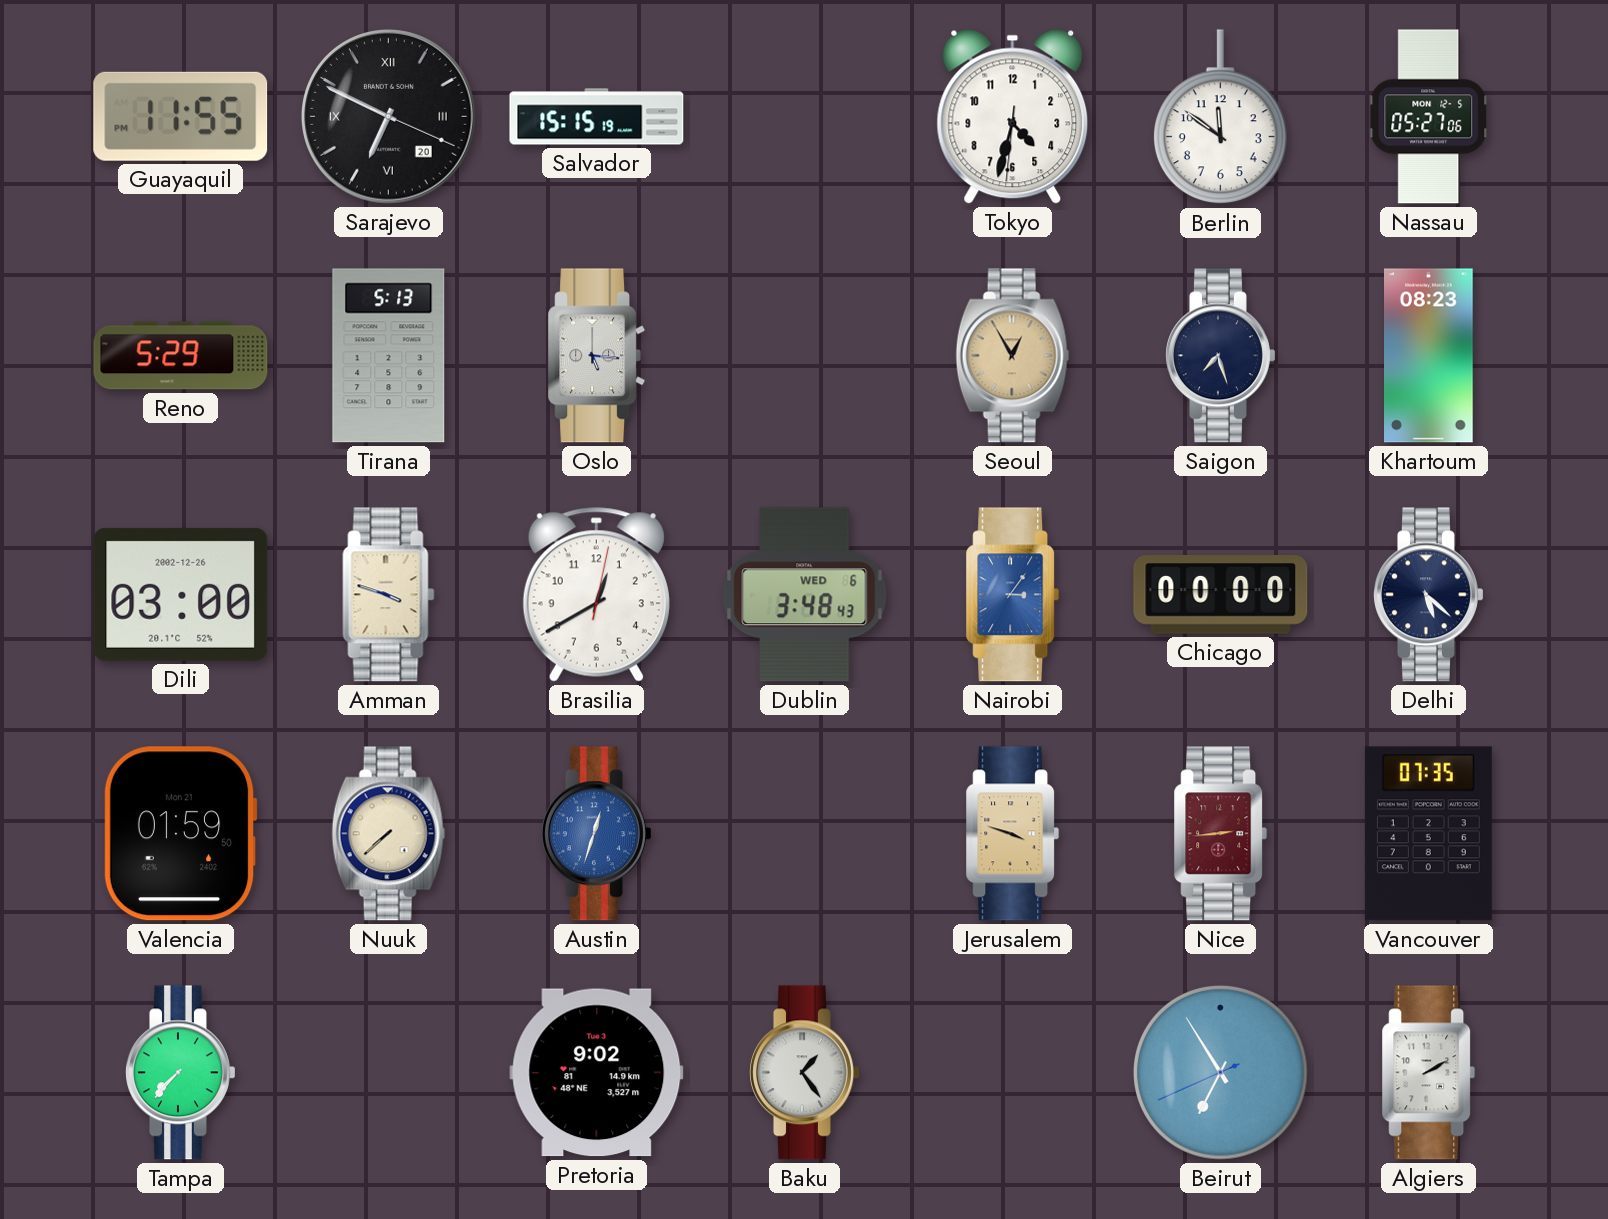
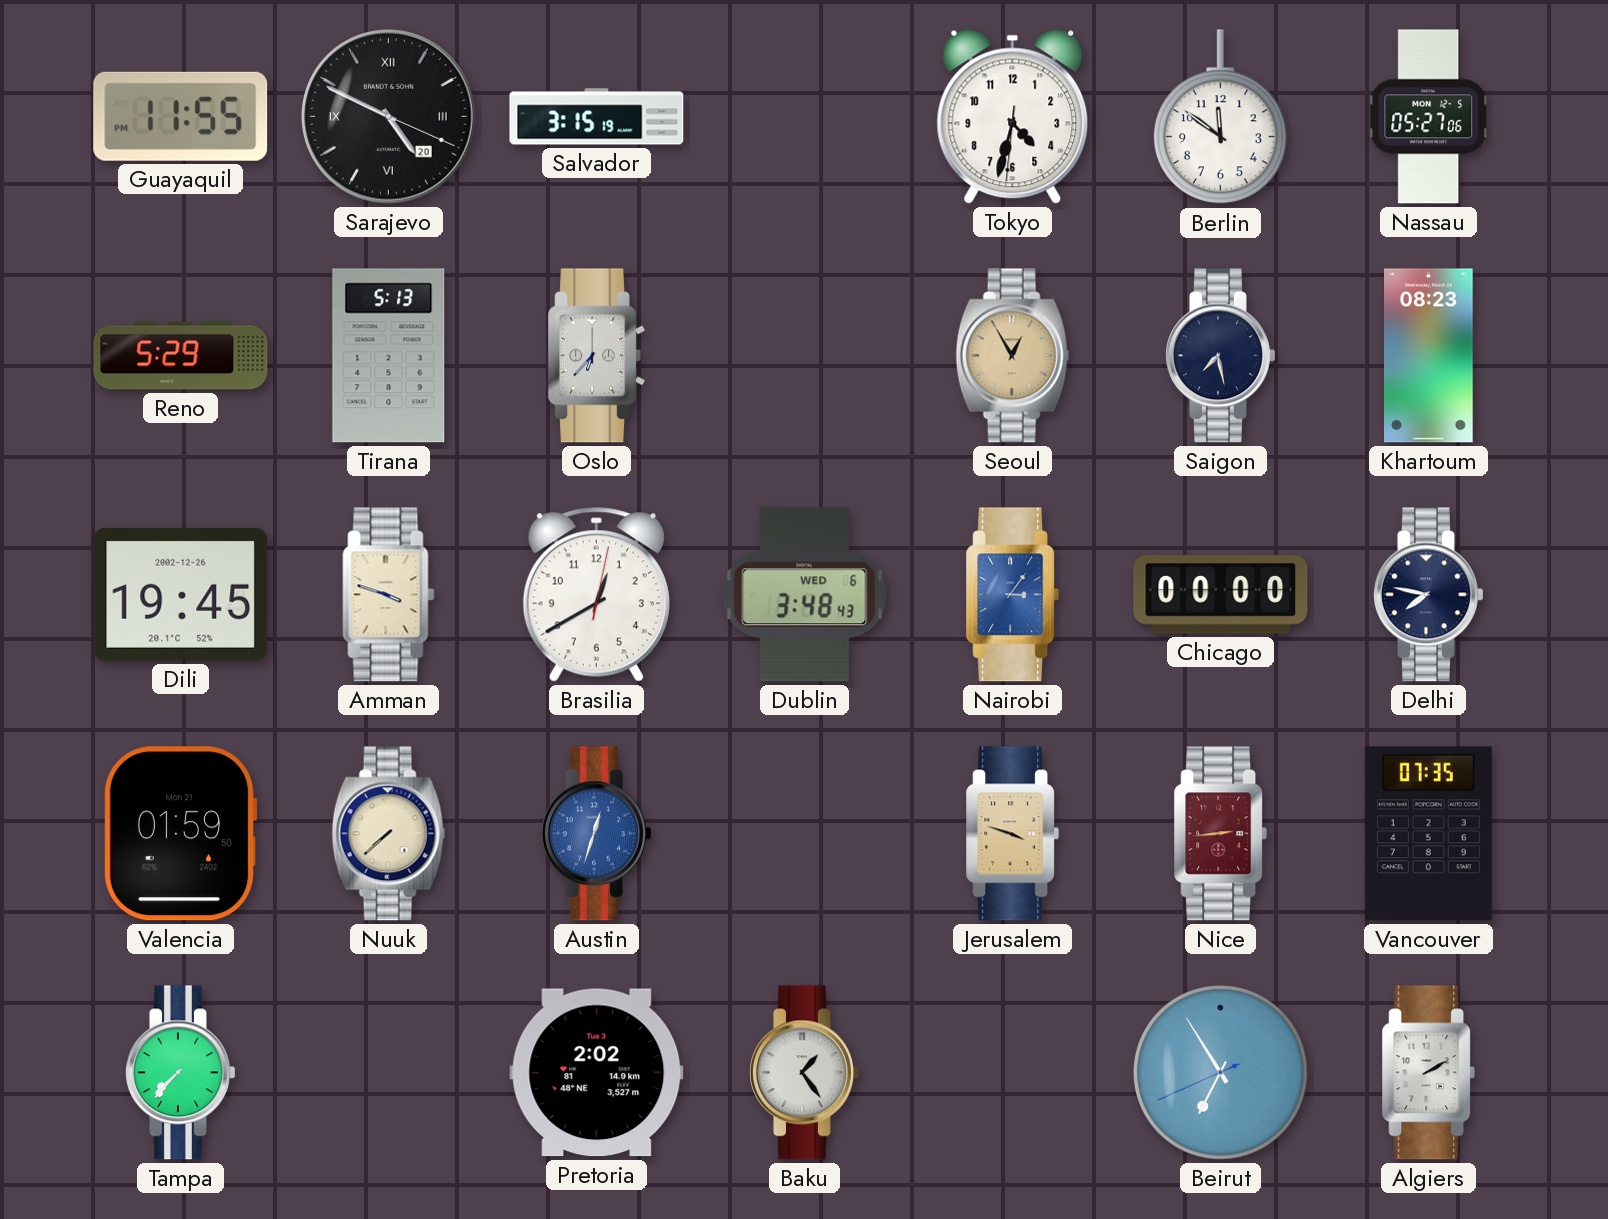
Sarajevo: 6:49 -> 4:49
Salvador: 15:15 -> 3:15
Oslo: 5:16 -> 6:37
Saigon: 7:27 -> 7:28
Dili: 03:00 -> 19:45
Delhi: 5:22 -> 7:47
Pretoria: 9:02 -> 2:02
